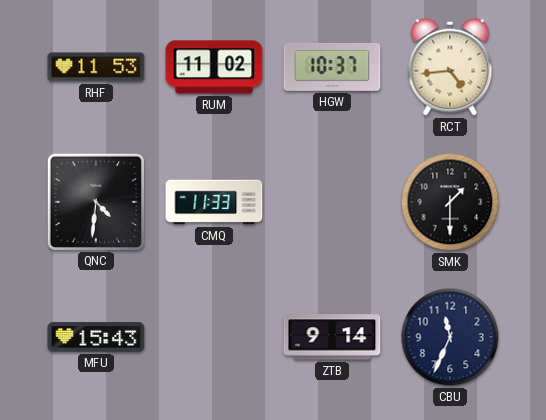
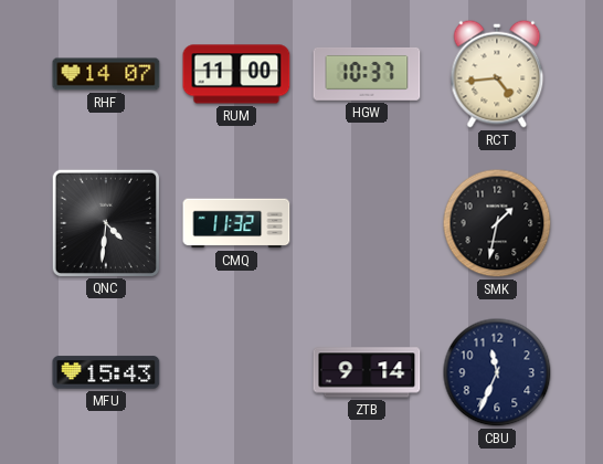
RHF: 11:53 -> 14:07
RUM: 11:02 -> 11:00
CMQ: 11:33 -> 11:32
SMK: 1:30 -> 1:32
